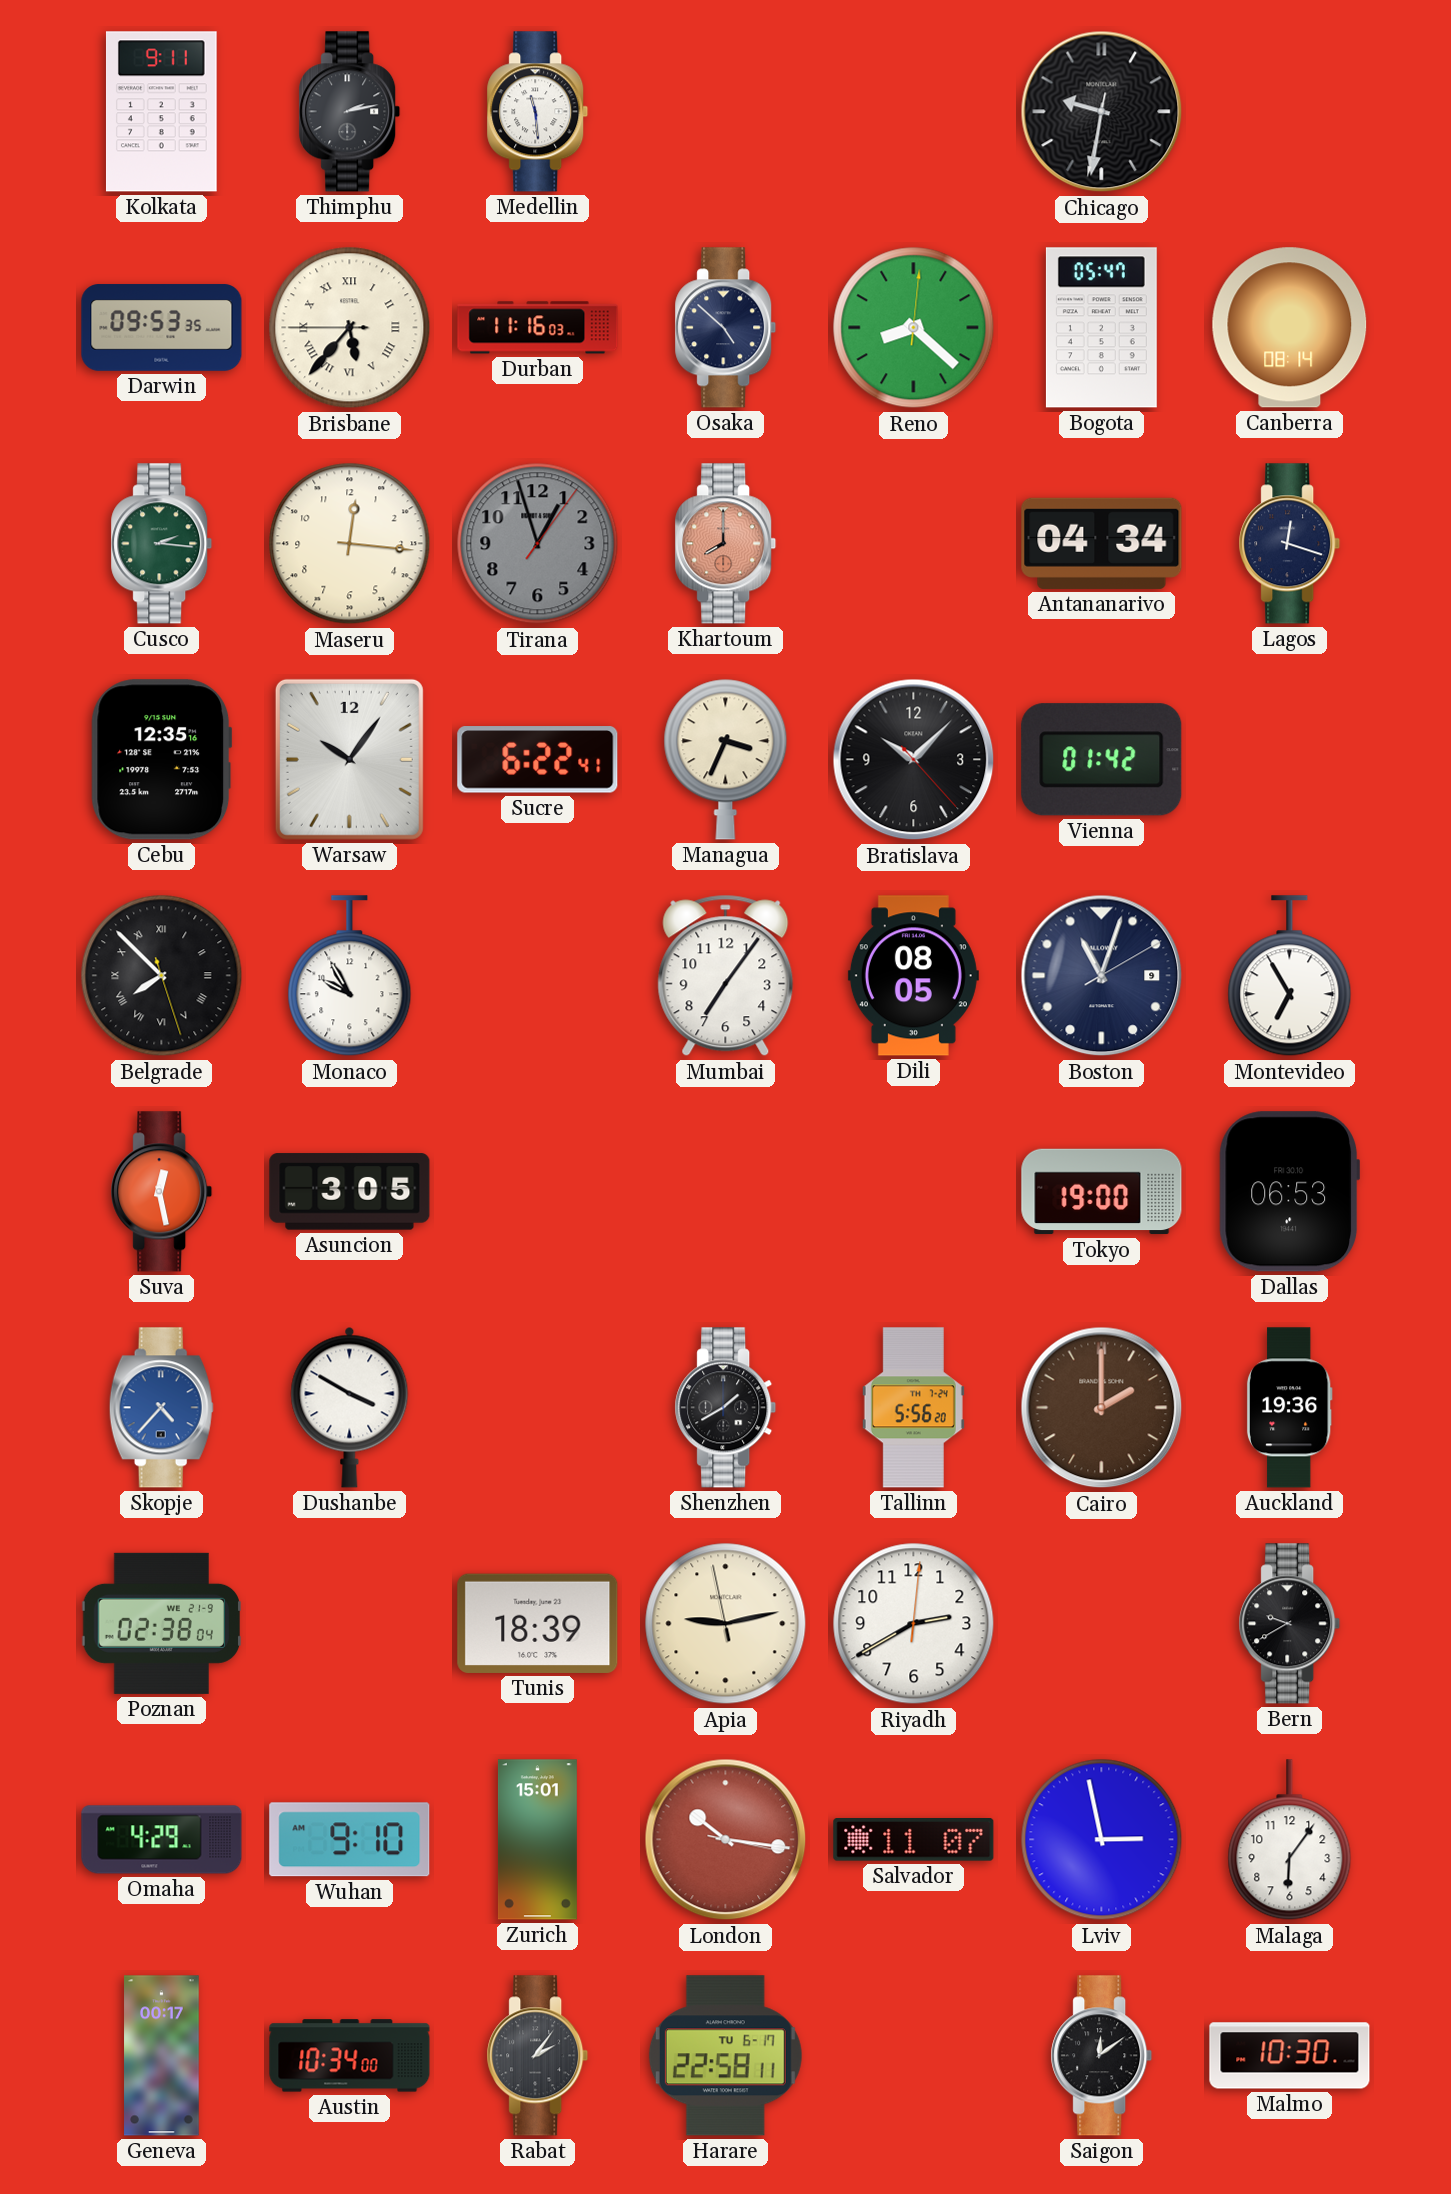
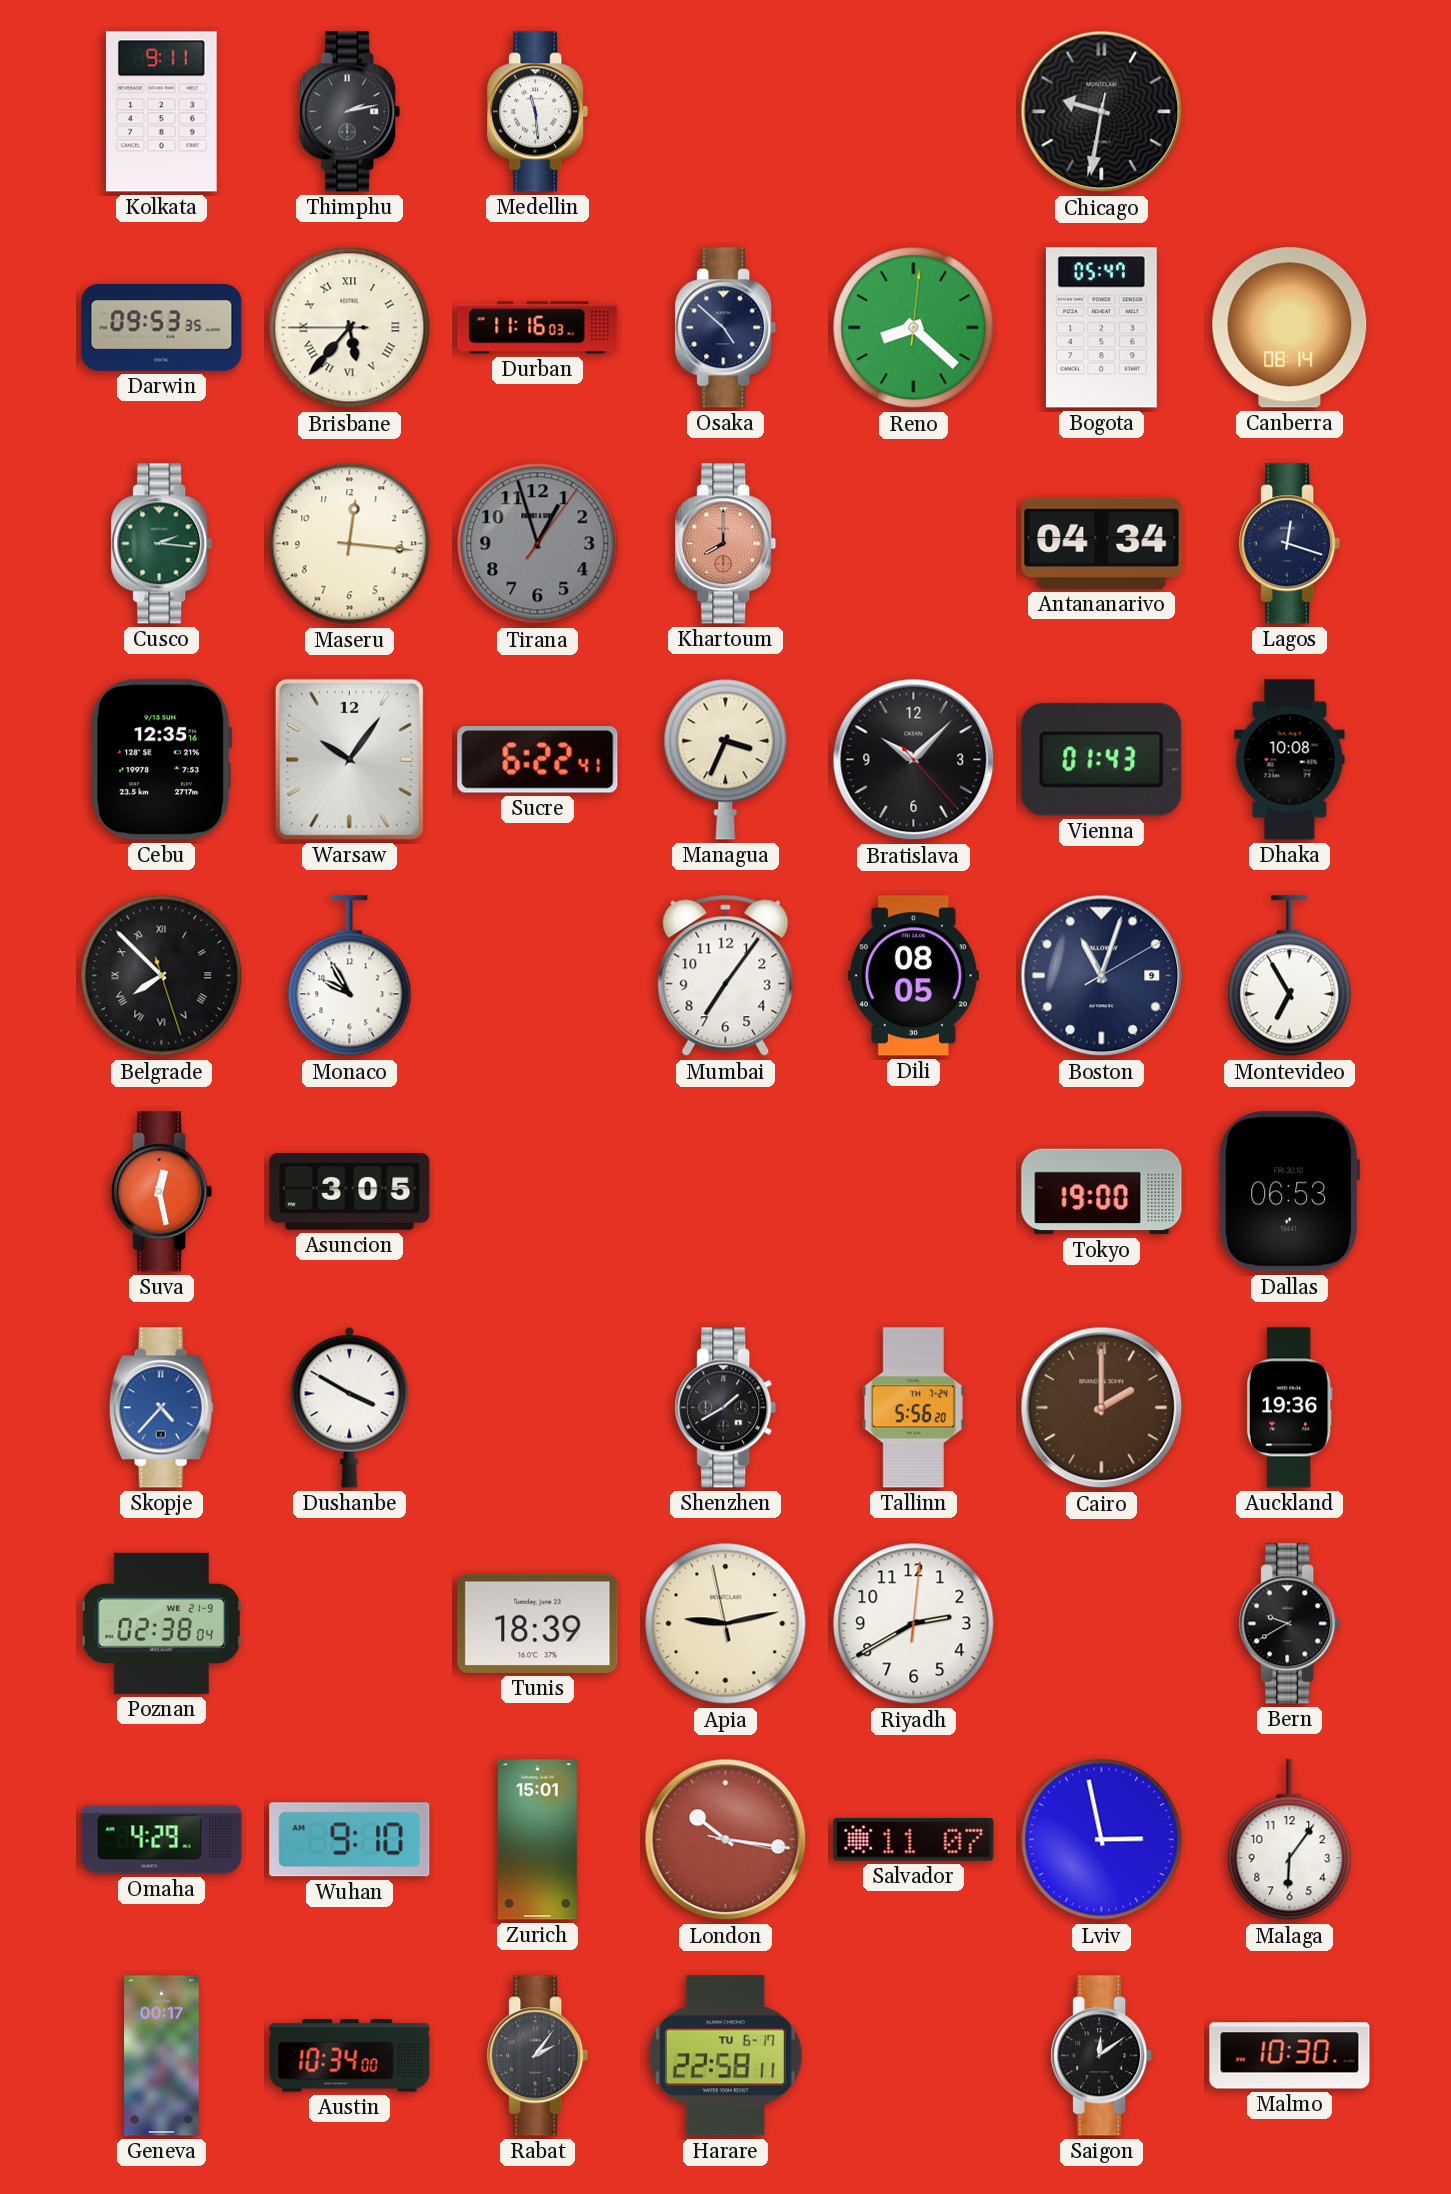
Vienna: 01:42 -> 01:43
Dhaka: none -> 10:08
